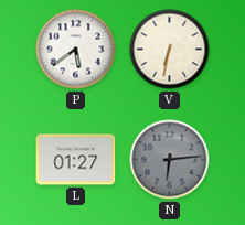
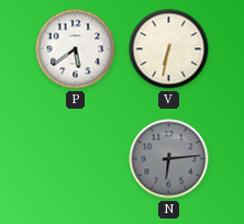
L: 01:27 -> none
